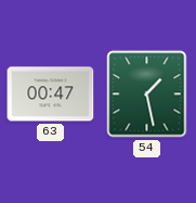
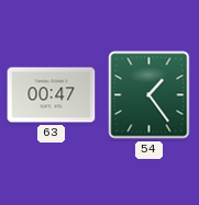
54: 1:28 -> 1:24
